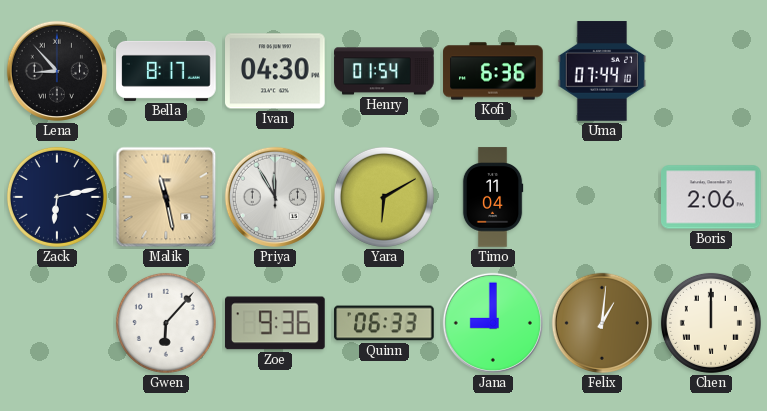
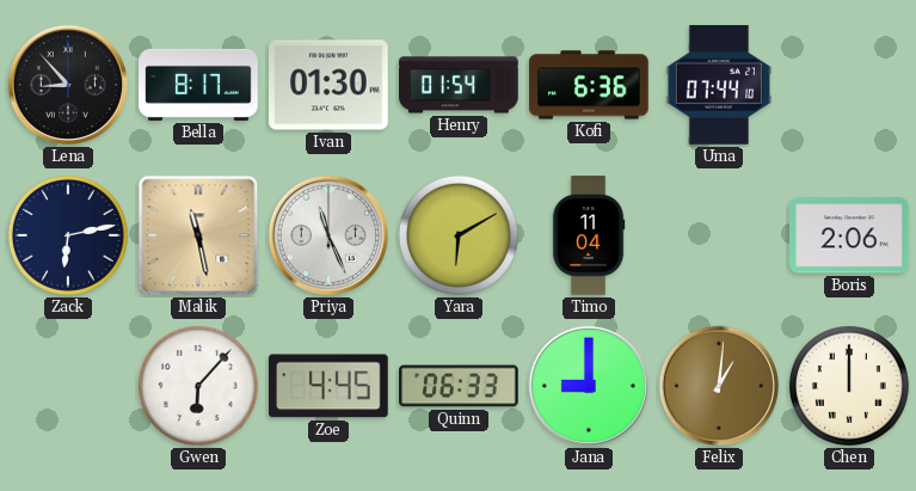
Ivan: 04:30 -> 01:30
Priya: 11:55 -> 11:26
Zoe: 9:36 -> 4:45
